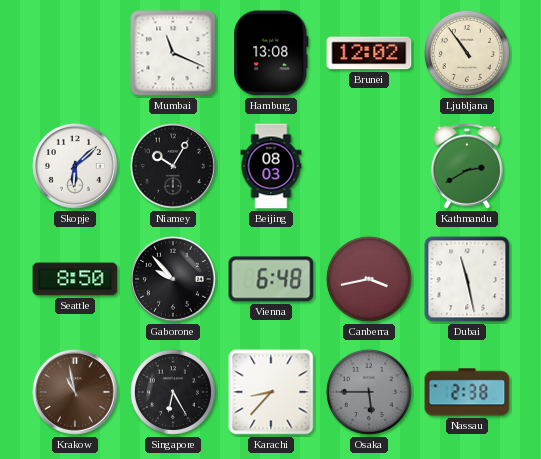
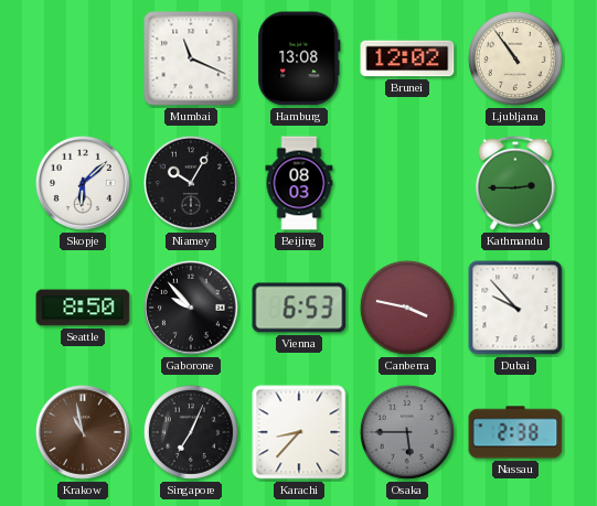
Kathmandu: 2:40 -> 2:45
Vienna: 6:48 -> 6:53
Canberra: 3:43 -> 3:47
Dubai: 11:28 -> 9:53
Singapore: 6:25 -> 7:04
